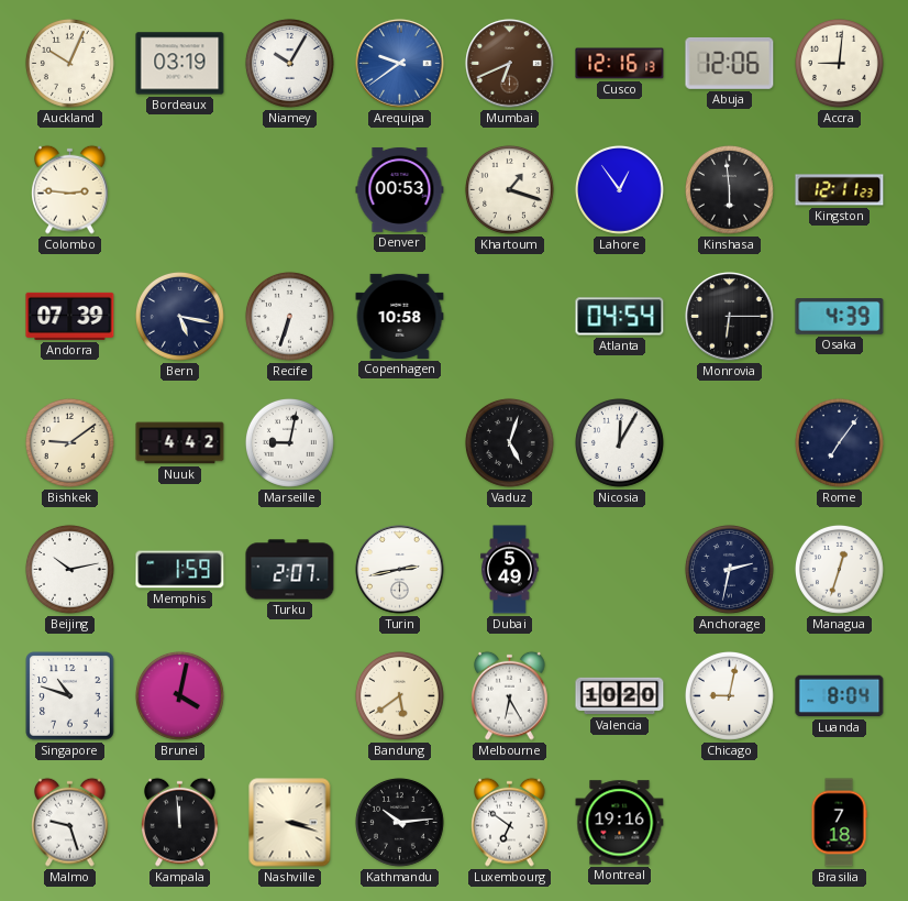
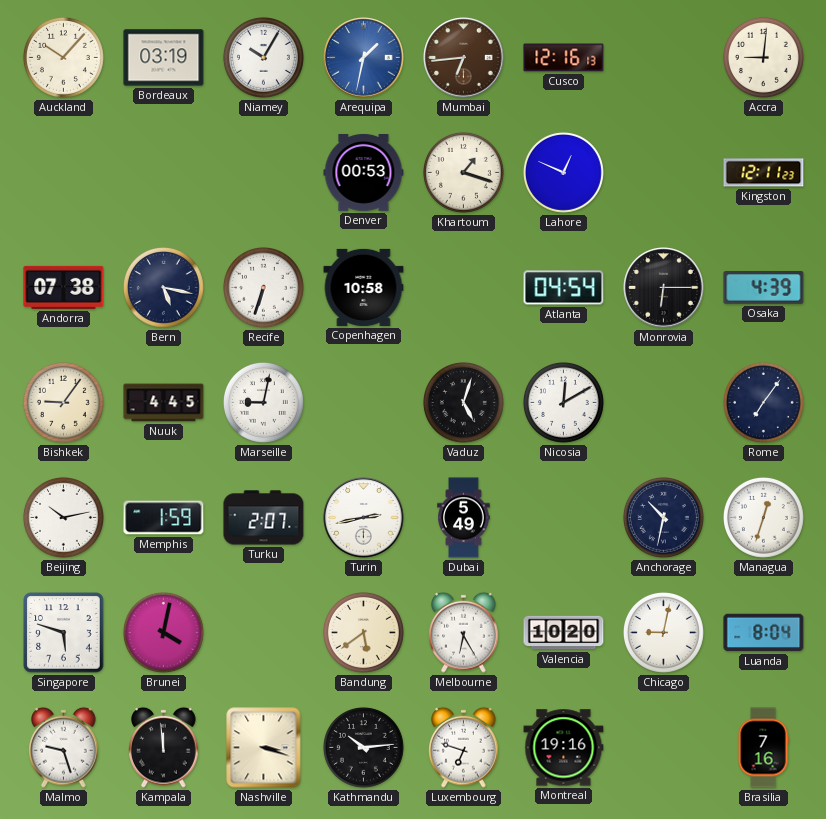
Auckland: 10:04 -> 10:07
Arequipa: 9:39 -> 1:32
Mumbai: 6:41 -> 6:44
Abuja: 12:06 -> none
Colombo: 2:46 -> none
Lahore: 12:54 -> 12:49
Kinshasa: 5:59 -> none
Andorra: 07:39 -> 07:38
Bishkek: 9:09 -> 9:06
Nuuk: 4:42 -> 4:45
Nicosia: 12:05 -> 12:10
Anchorage: 2:32 -> 10:32
Singapore: 10:48 -> 5:48
Luxembourg: 6:51 -> 6:48
Brasilia: 7:18 -> 7:16
